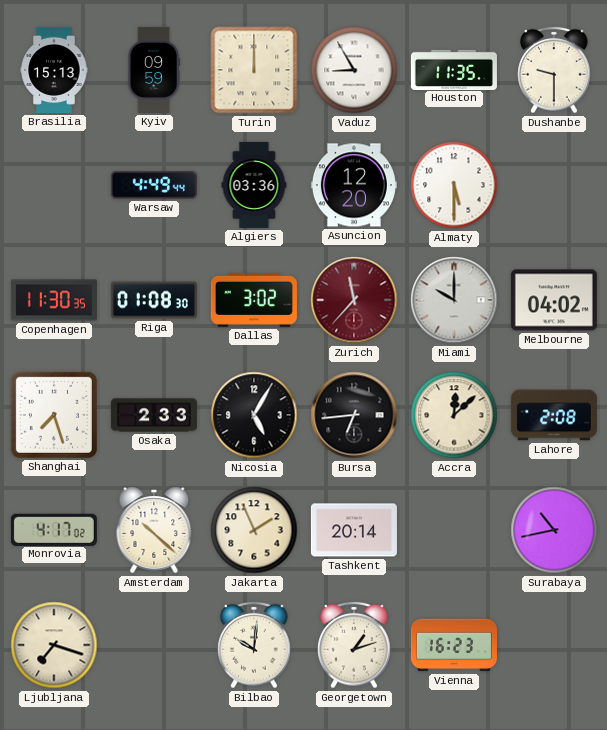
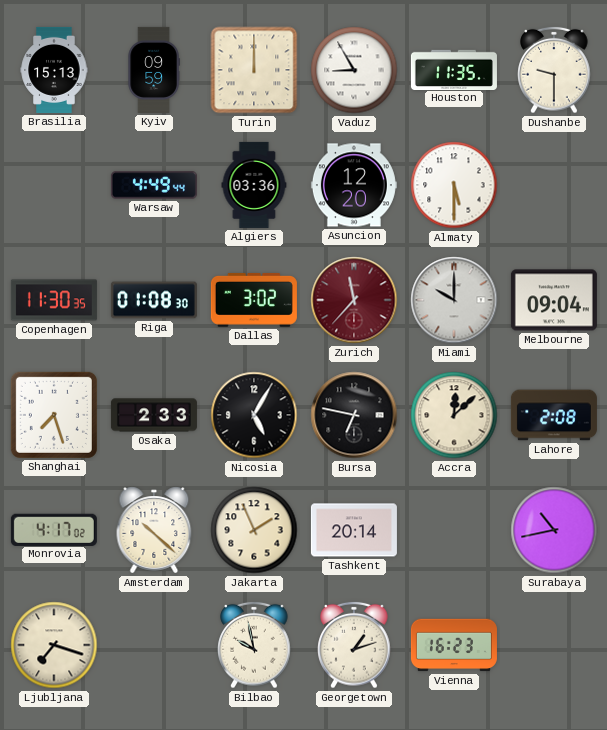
Melbourne: 04:02 -> 09:04
Bursa: 6:44 -> 6:47
Bilbao: 10:01 -> 9:58
